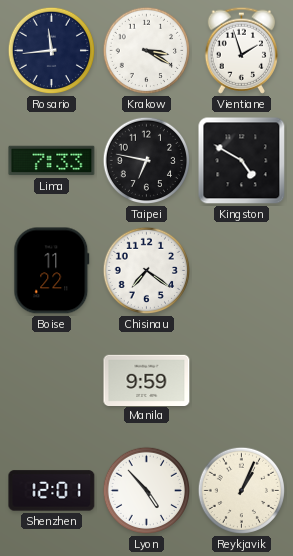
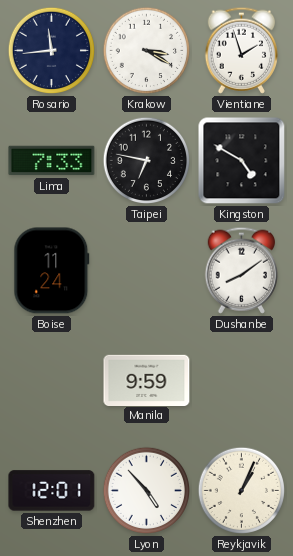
Boise: 11:22 -> 11:24
Chisinau: 7:21 -> none
Dushanbe: none -> 8:09
